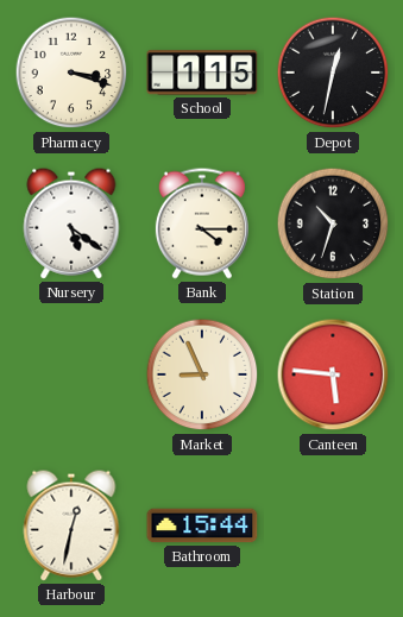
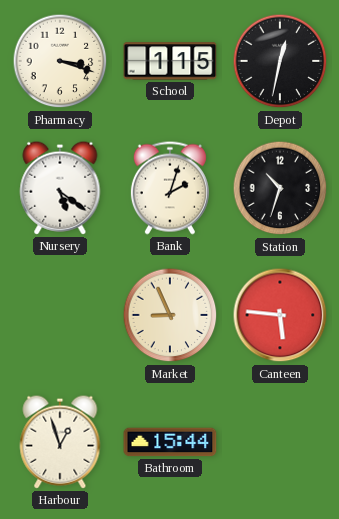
Bank: 4:15 -> 2:03
Harbour: 12:32 -> 12:57
